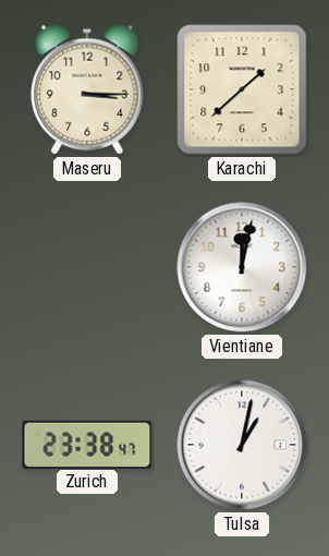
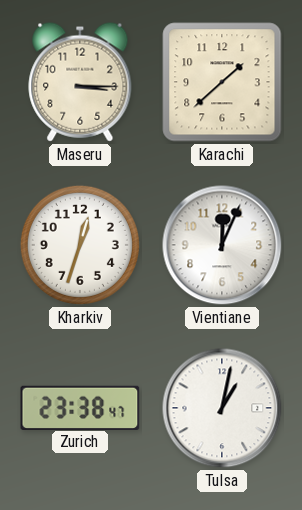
Kharkiv: none -> 12:33
Vientiane: 12:02 -> 12:04
